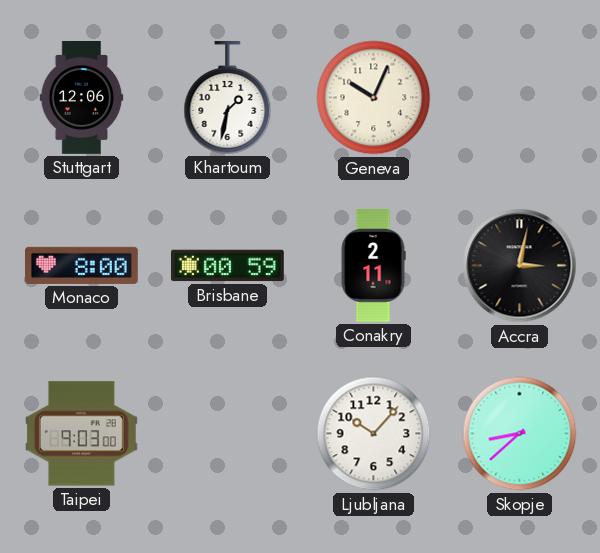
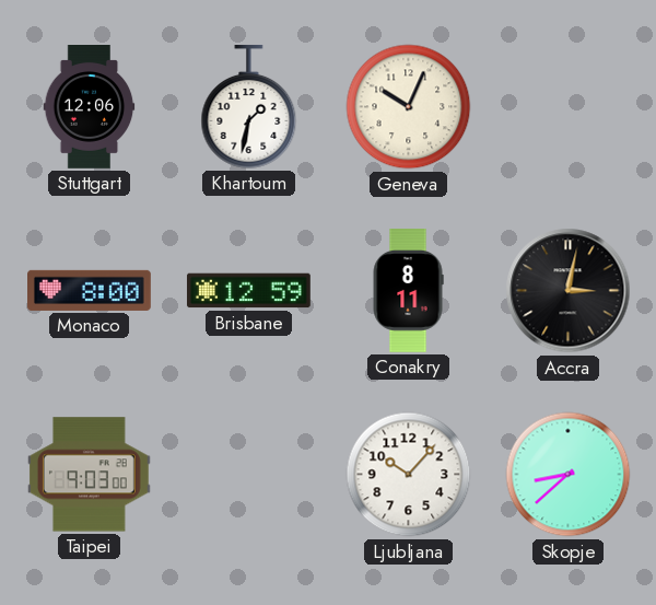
Brisbane: 00:59 -> 12:59
Conakry: 2:11 -> 8:11
